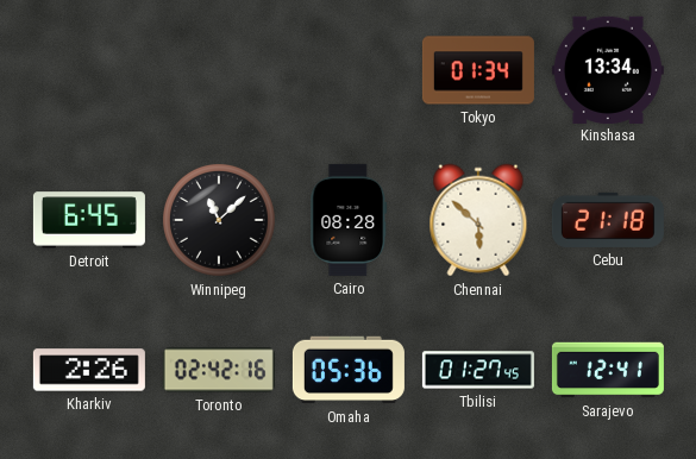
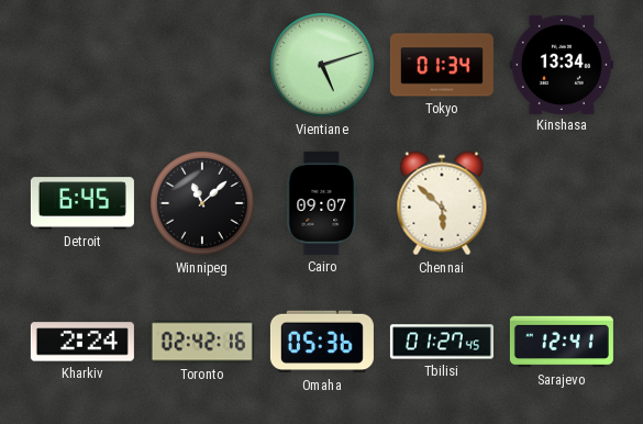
Vientiane: none -> 5:12
Cairo: 08:28 -> 09:07
Cebu: 21:18 -> none
Kharkiv: 2:26 -> 2:24
